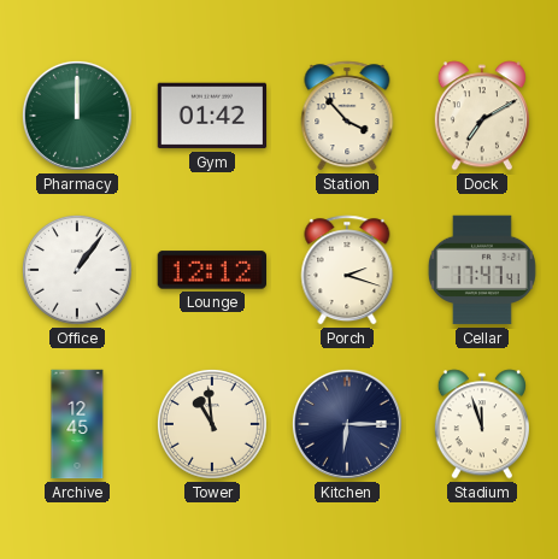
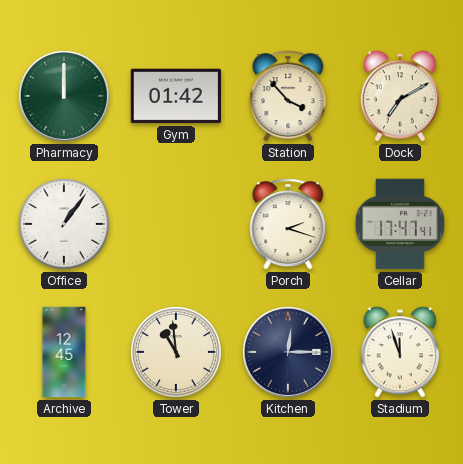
Lounge: 12:12 -> none
Kitchen: 6:15 -> 12:15
